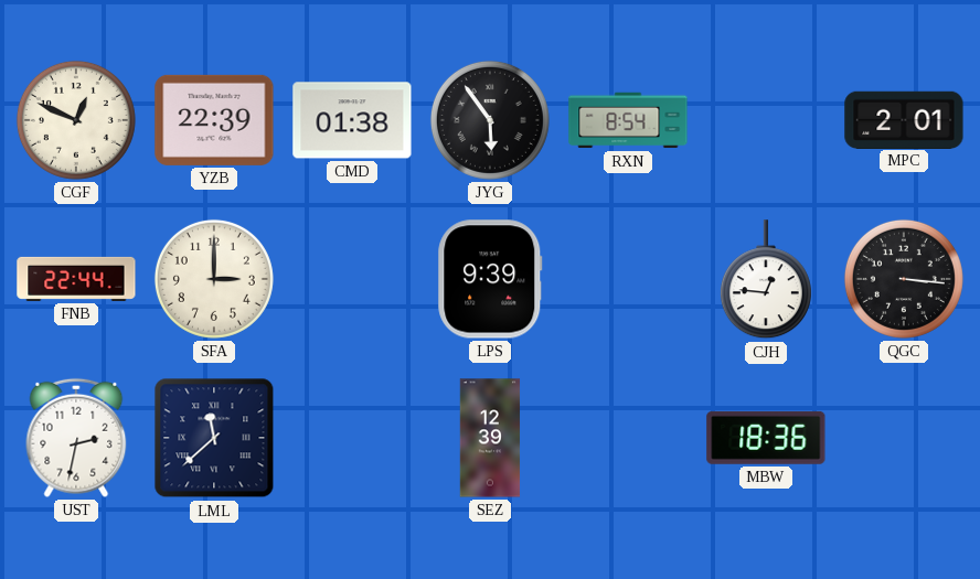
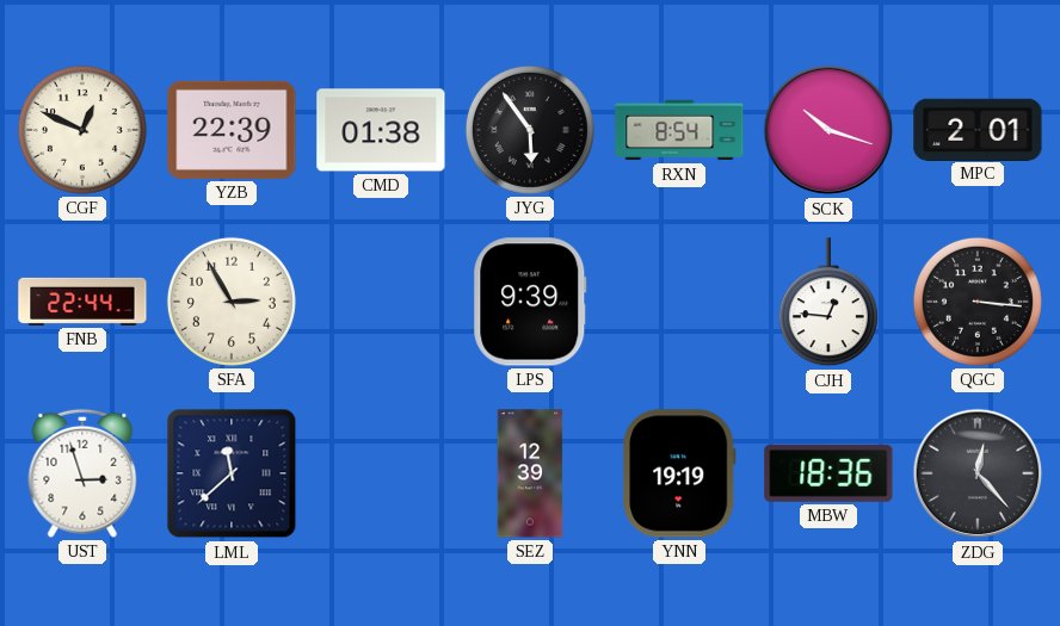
SCK: none -> 10:18
SFA: 3:00 -> 2:55
UST: 2:32 -> 2:57
YNN: none -> 19:19
ZDG: none -> 12:23
